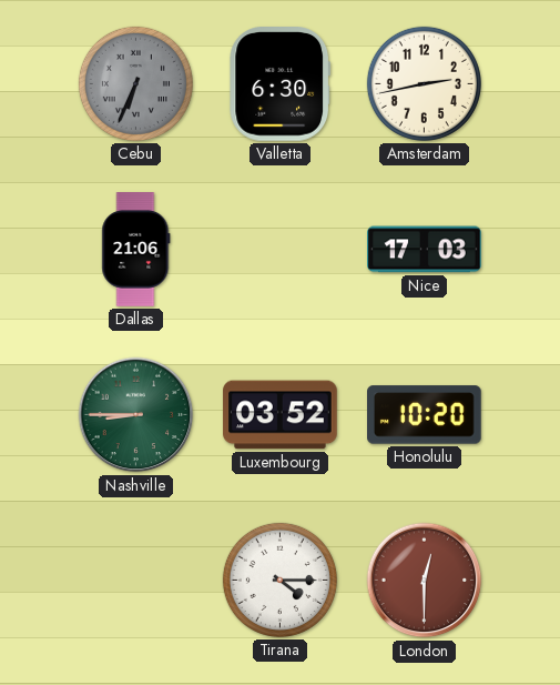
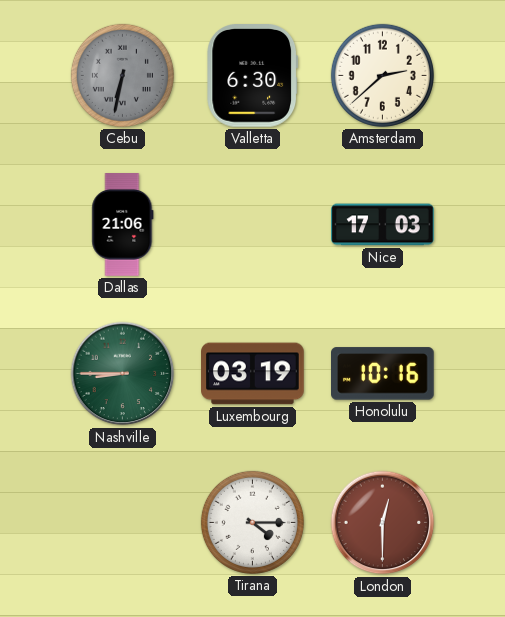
Cebu: 6:34 -> 6:32
Amsterdam: 2:43 -> 2:38
Luxembourg: 03:52 -> 03:19
Honolulu: 10:20 -> 10:16
